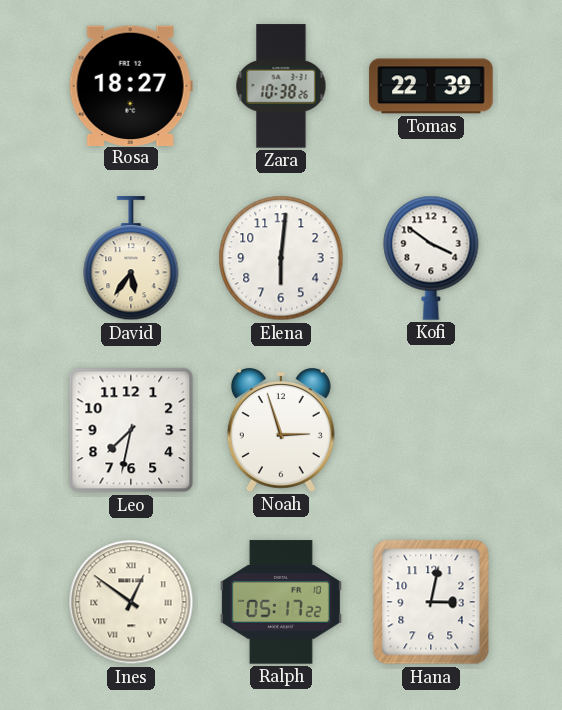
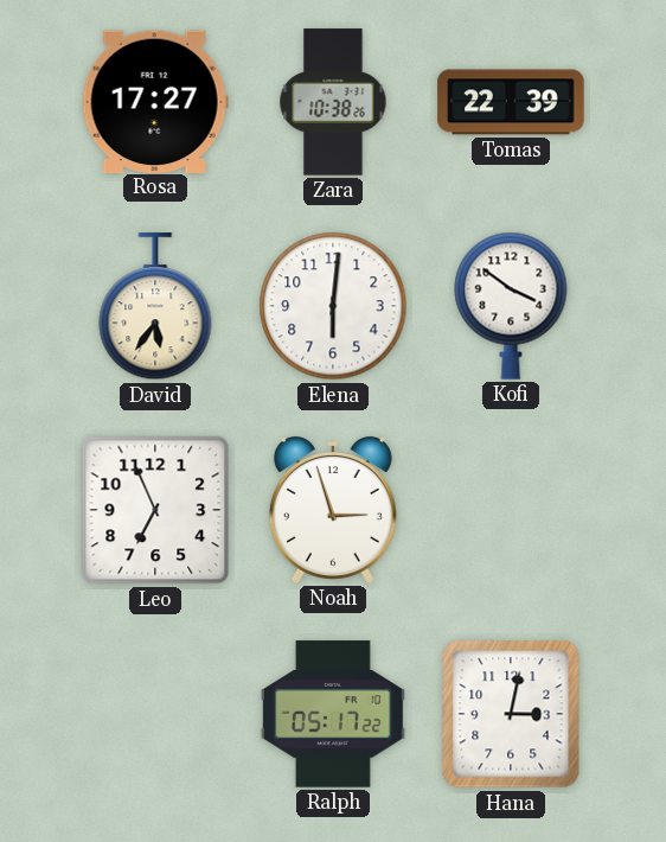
Rosa: 18:27 -> 17:27
Leo: 7:32 -> 6:56
Ines: 12:51 -> none
